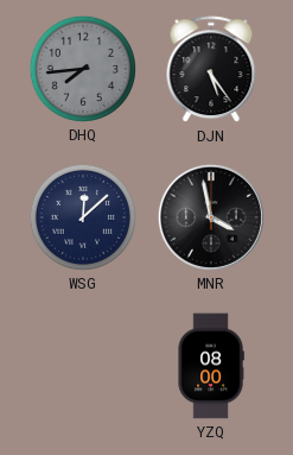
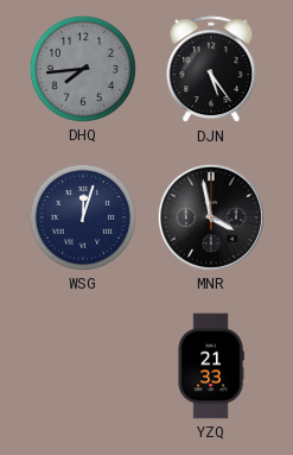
WSG: 12:08 -> 12:03
YZQ: 08:00 -> 21:33
